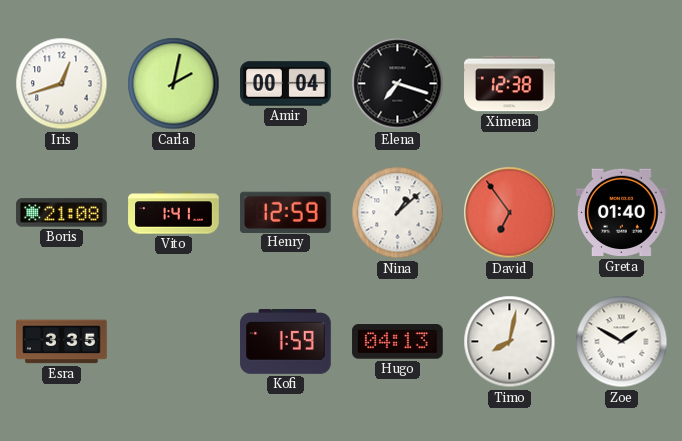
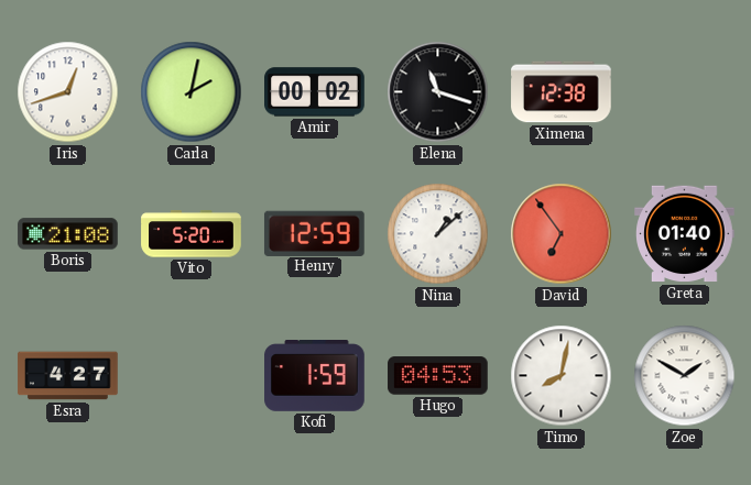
Amir: 00:04 -> 00:02
Elena: 7:18 -> 11:18
Vito: 1:41 -> 5:20
Esra: 3:35 -> 4:27
Hugo: 04:13 -> 04:53
